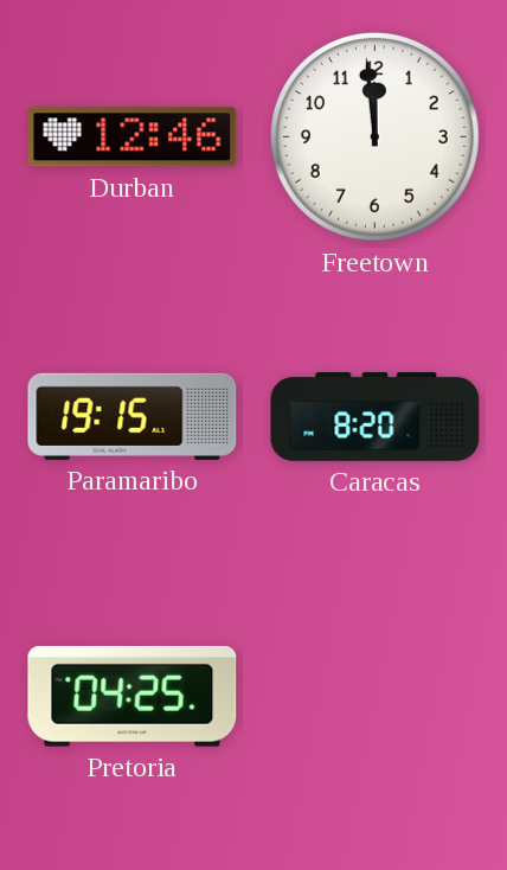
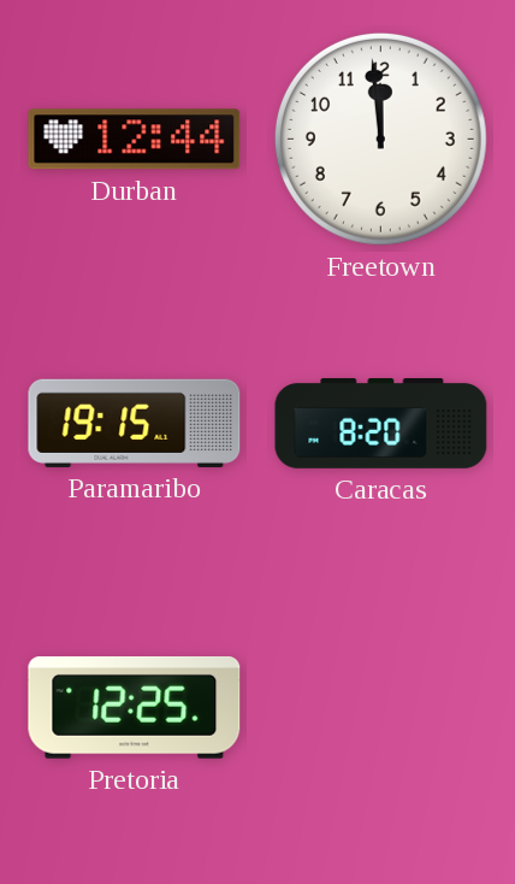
Durban: 12:46 -> 12:44
Pretoria: 04:25 -> 12:25
